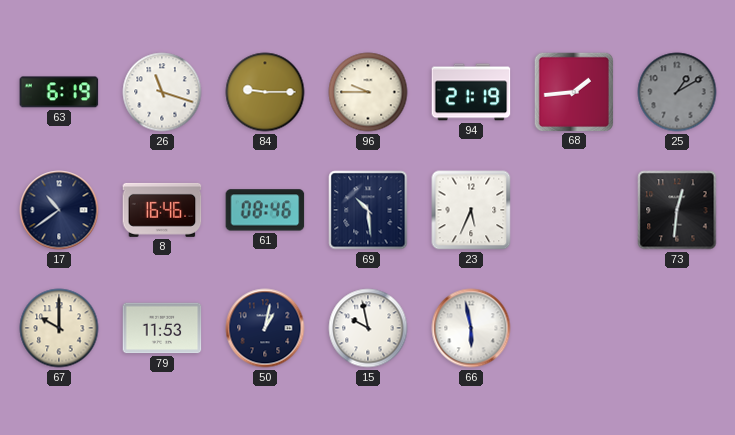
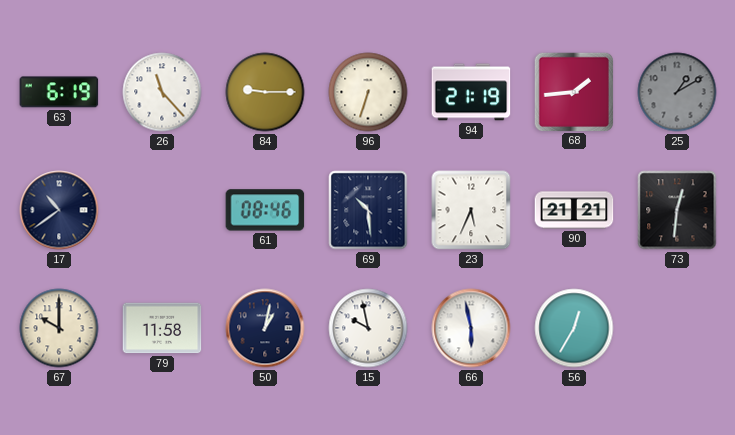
26: 11:18 -> 11:23
96: 9:45 -> 6:33
8: 16:46 -> none
90: none -> 21:21
79: 11:53 -> 11:58
56: none -> 12:35
